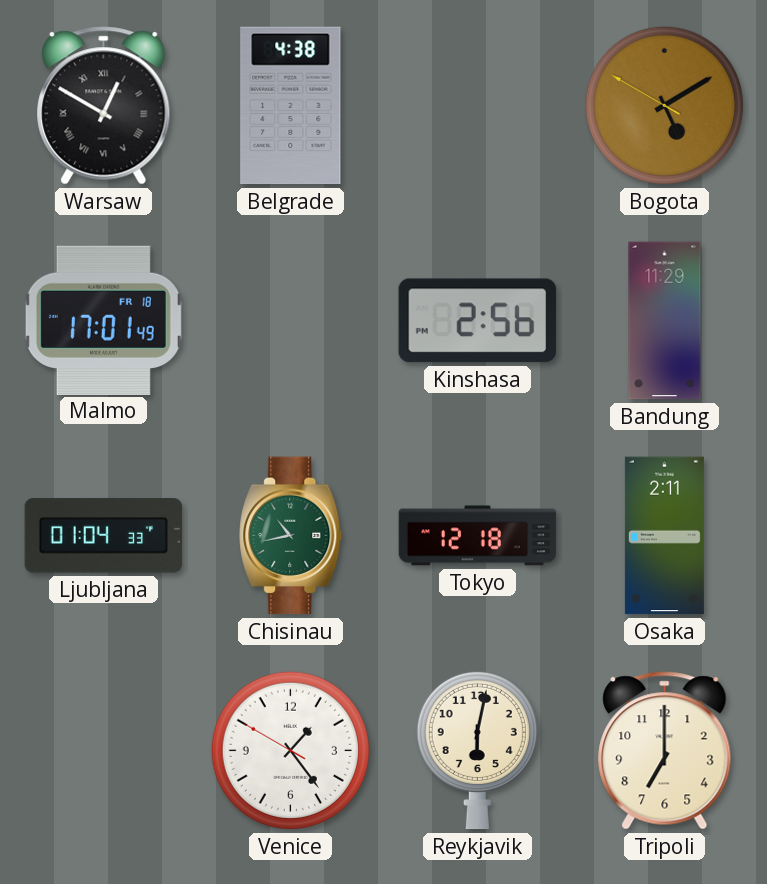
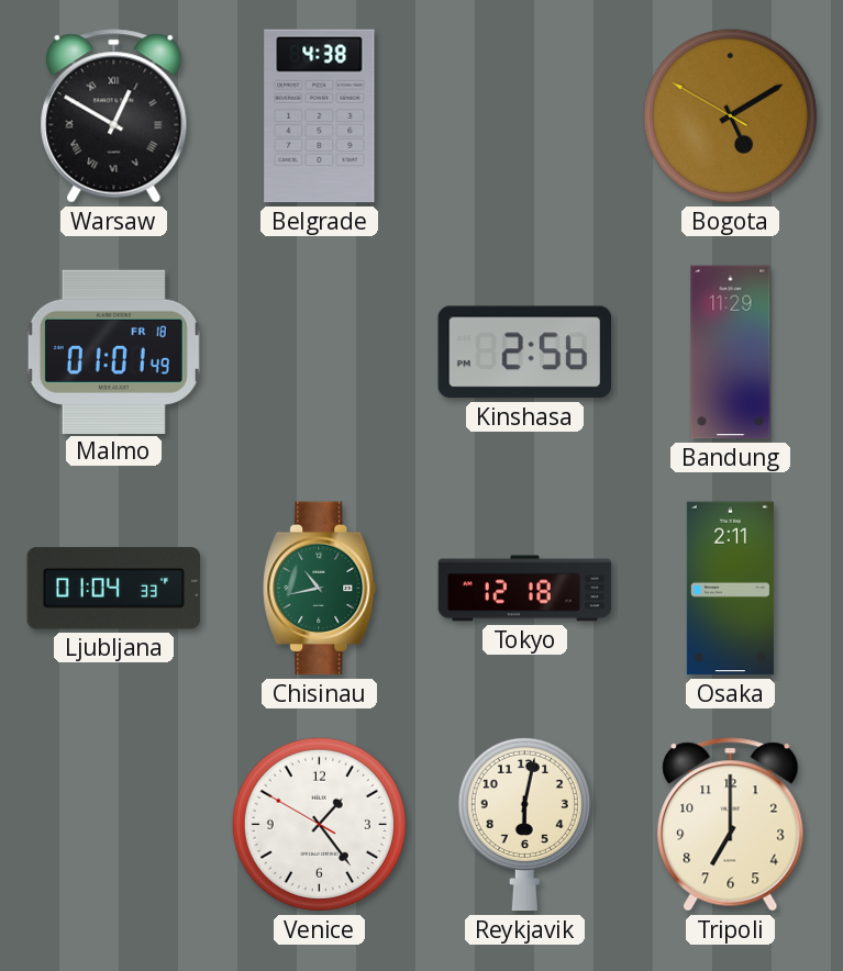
Malmo: 17:01 -> 01:01
